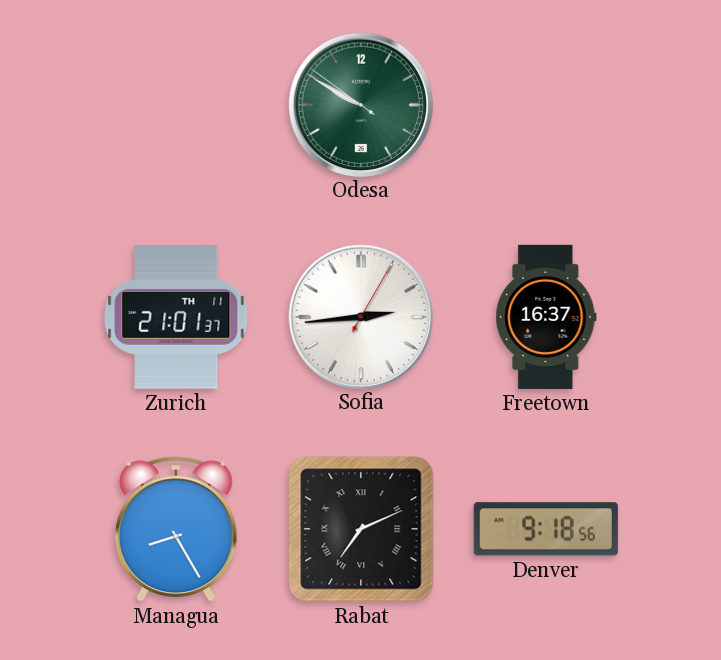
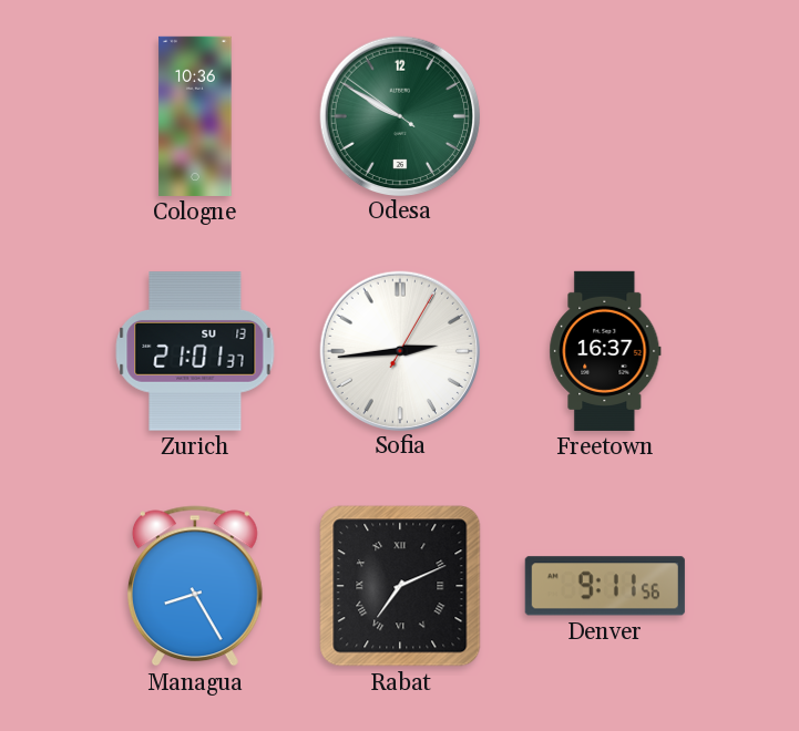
Cologne: none -> 10:36
Zurich date: TH 11 -> SU 13
Denver: 9:18 -> 9:11
